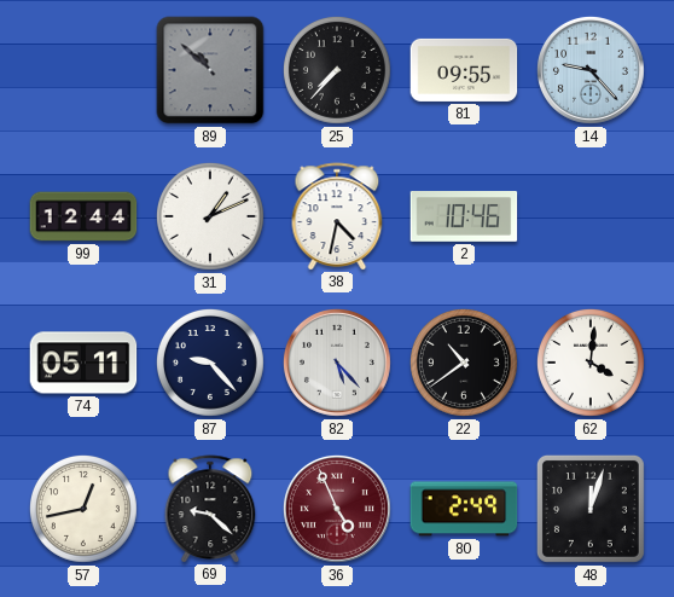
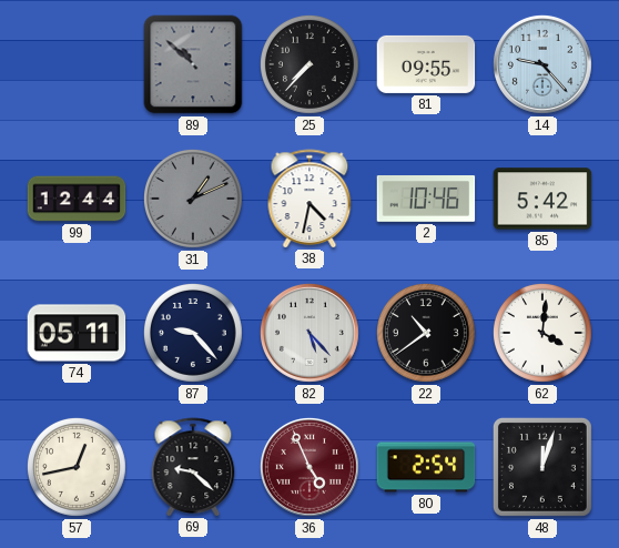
31 dial: white -> grey
85: none -> 5:42
80: 2:49 -> 2:54
